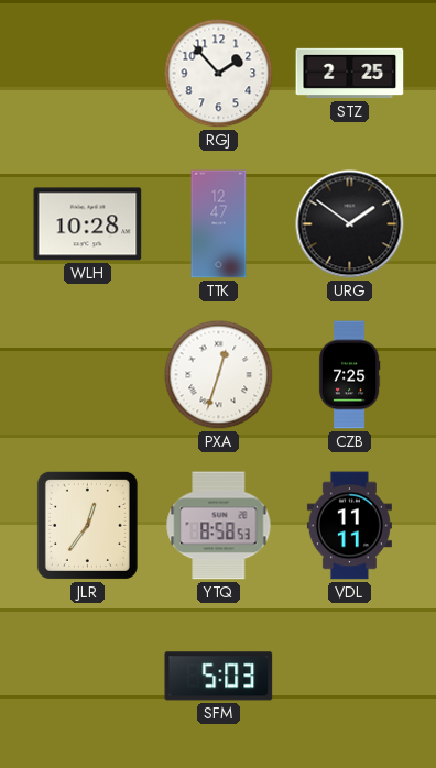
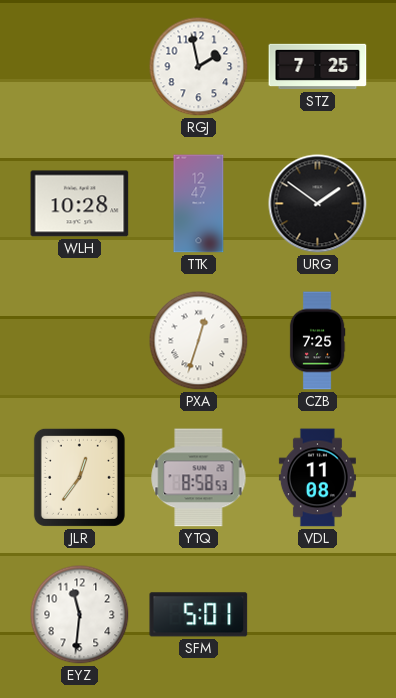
RGJ: 1:53 -> 1:58
STZ: 2:25 -> 7:25
VDL: 11:11 -> 11:08
EYZ: none -> 11:31
SFM: 5:03 -> 5:01
